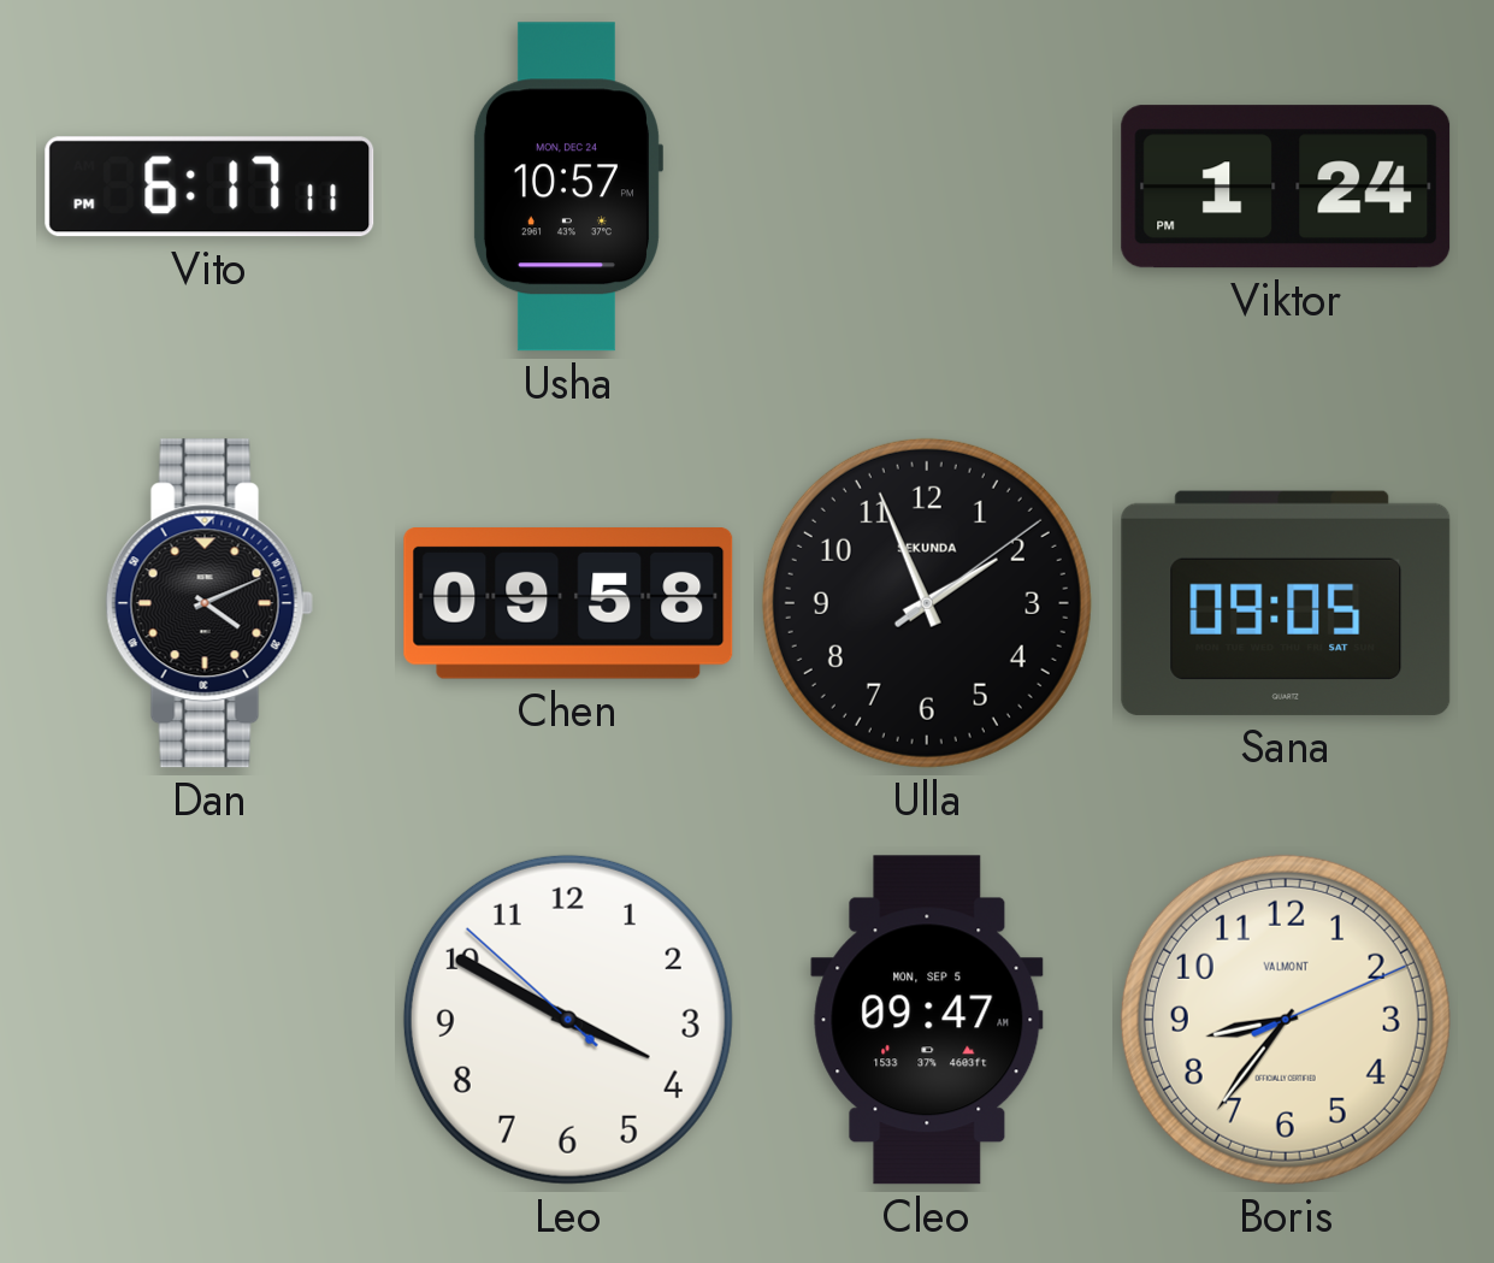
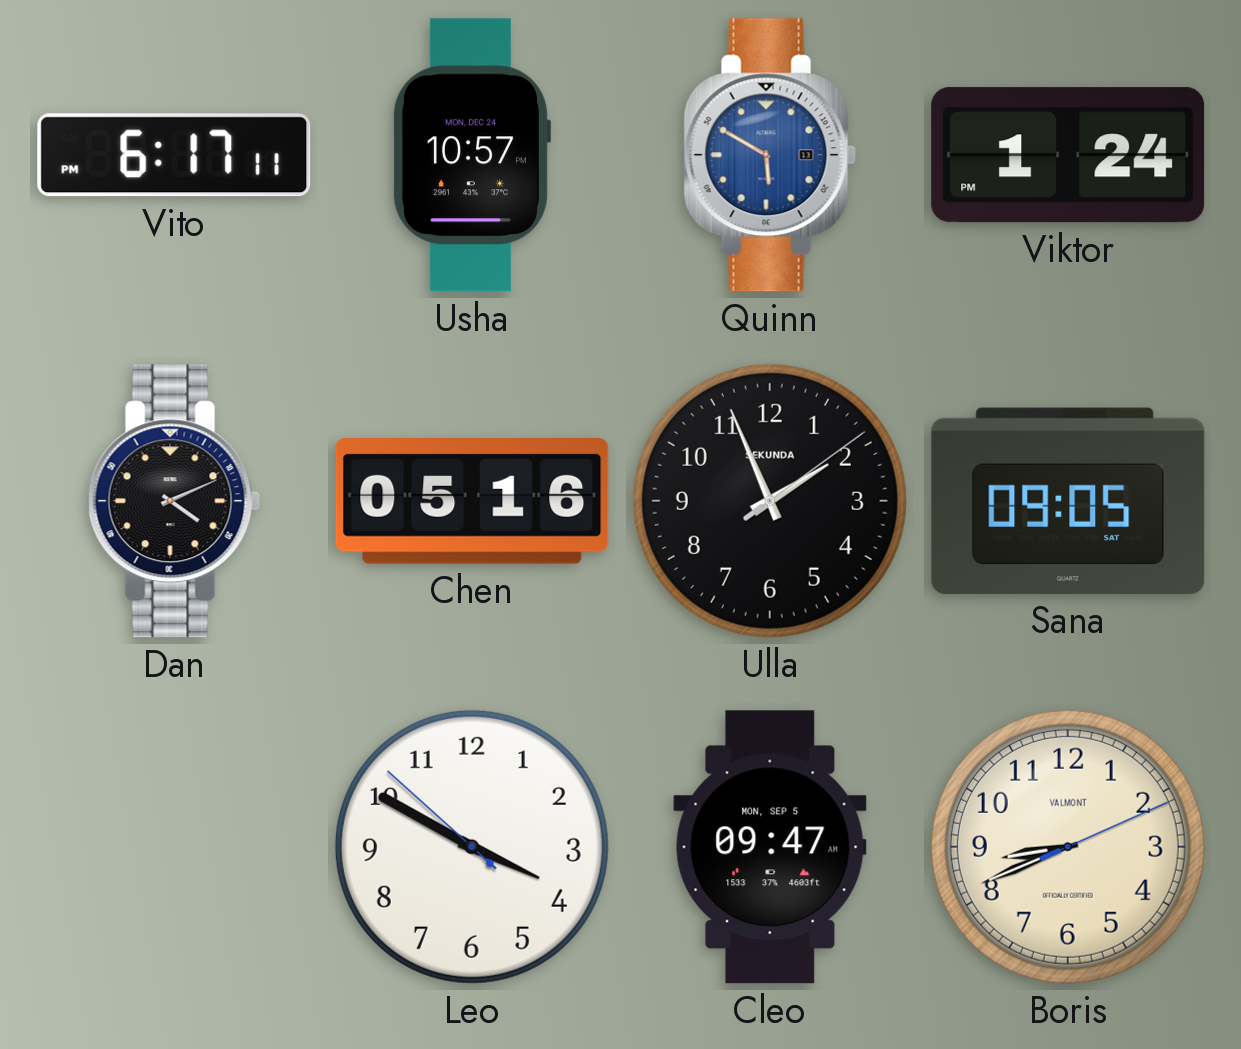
Quinn: none -> 5:50
Chen: 09:58 -> 05:16
Boris: 8:36 -> 8:41
